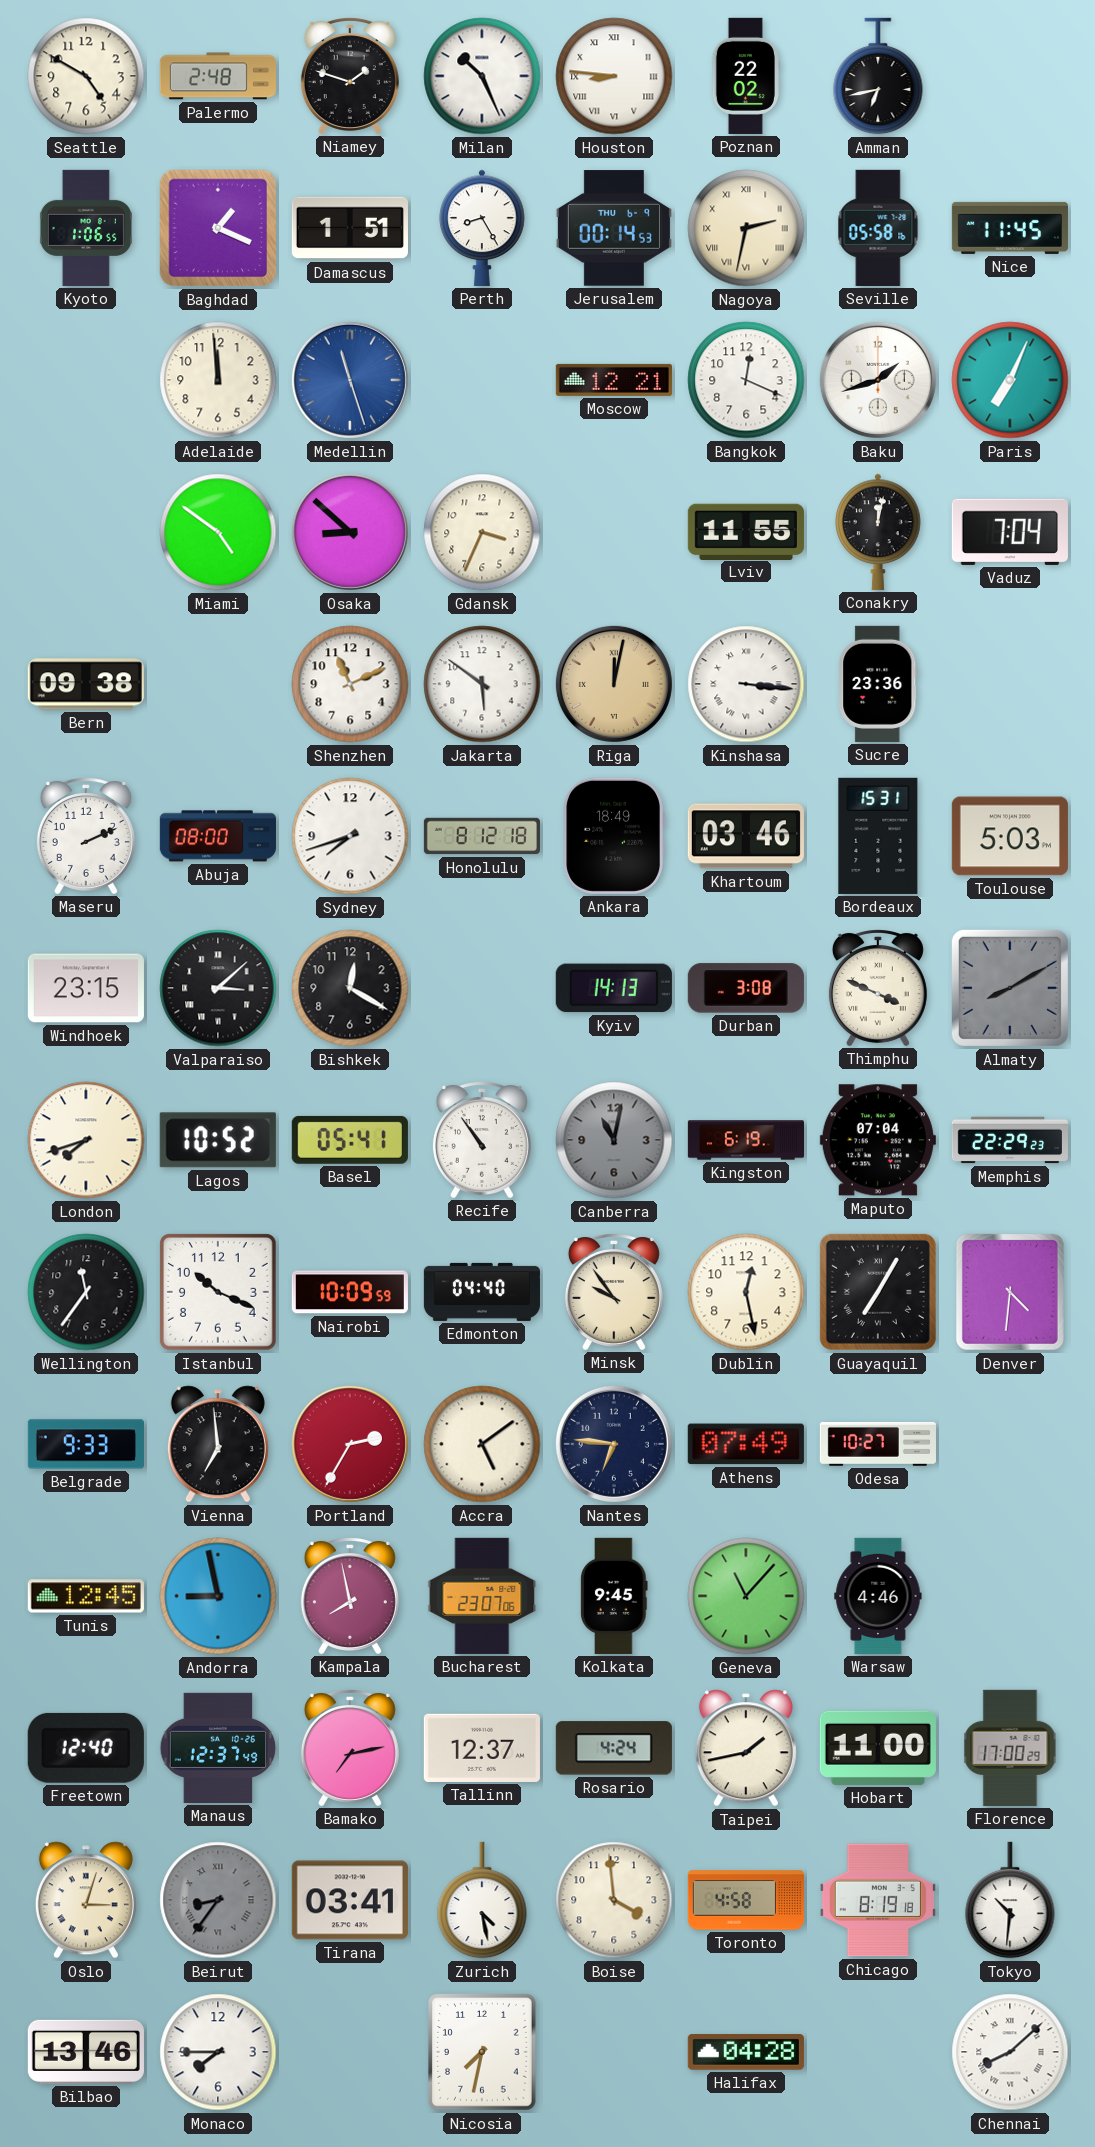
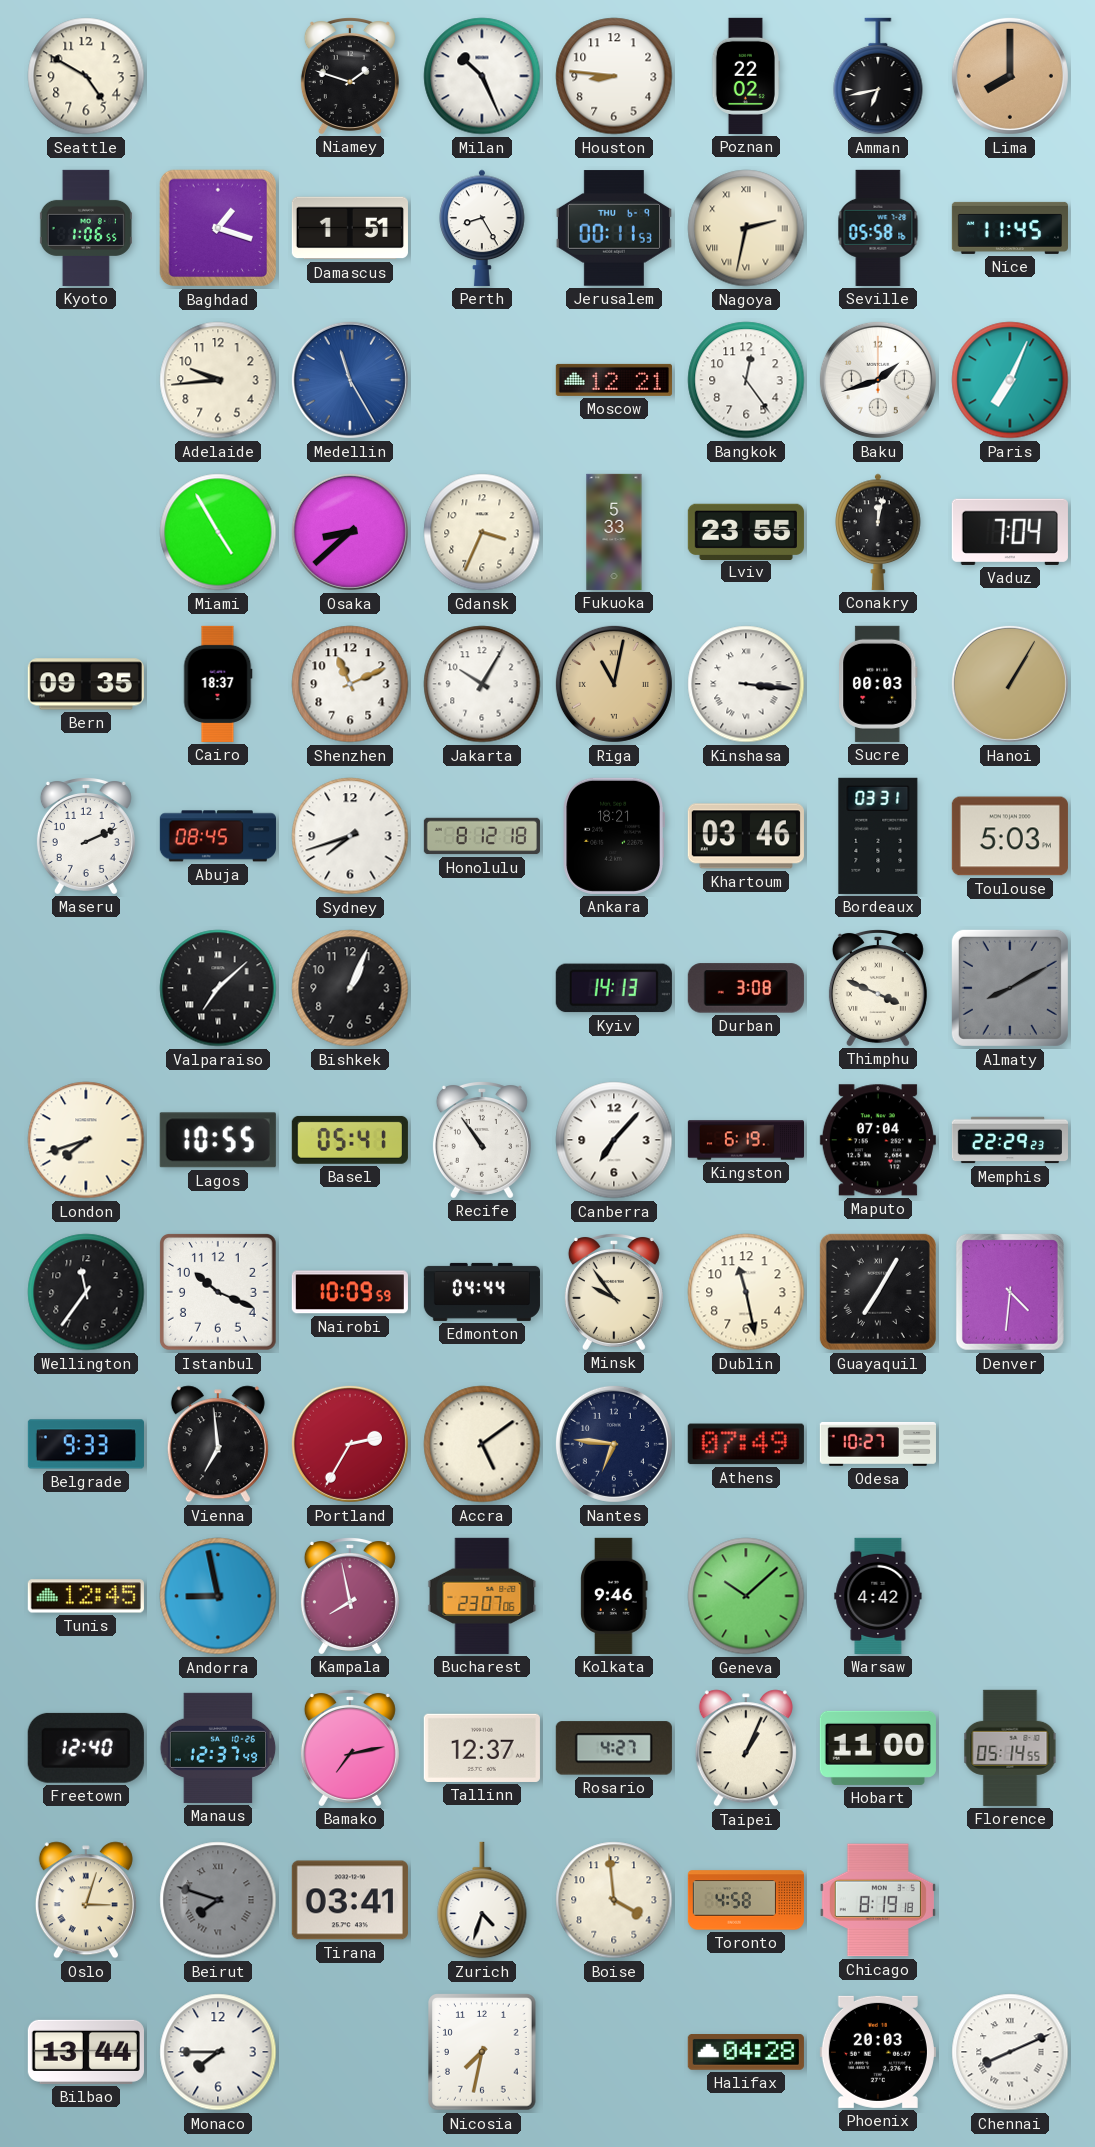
Palermo: 2:48 -> none
Houston numerals: Roman -> Arabic
Lima: none -> 8:00
Baghdad: 1:19 -> 1:18
Jerusalem: 00:14 -> 00:11
Adelaide: 11:59 -> 9:44
Medellin: 11:27 -> 11:25
Bangkok: 12:19 -> 12:24
Miami: 4:51 -> 4:55
Osaka: 8:52 -> 8:38
Fukuoka: none -> 5:33
Lviv: 11:55 -> 23:55
Bern: 09:38 -> 09:35
Cairo: none -> 18:37
Jakarta: 5:51 -> 10:05
Riga: 12:02 -> 11:02
Sucre: 23:36 -> 00:03
Hanoi: none -> 1:05
Abuja: 08:00 -> 08:45
Ankara: 18:49 -> 18:21
Bordeaux: 15:31 -> 03:31
Windhoek: 23:15 -> none
Valparaiso: 3:08 -> 7:08
Bishkek: 12:20 -> 1:04
Lagos: 10:52 -> 10:55
Canberra: 11:02 -> 7:07
Canberra dial: grey -> white
Edmonton: 04:40 -> 04:44
Dublin: 12:28 -> 11:28
Kolkata: 9:45 -> 9:46
Geneva: 11:07 -> 10:08
Warsaw: 4:46 -> 4:42
Rosario: 4:24 -> 4:27
Taipei: 1:43 -> 1:04
Florence: 17:00 -> 05:14
Beirut: 8:36 -> 7:48
Zurich: 4:28 -> 4:33
Tokyo: 10:31 -> none
Bilbao: 13:46 -> 13:44
Phoenix: none -> 20:03
Chennai: 8:08 -> 8:11
